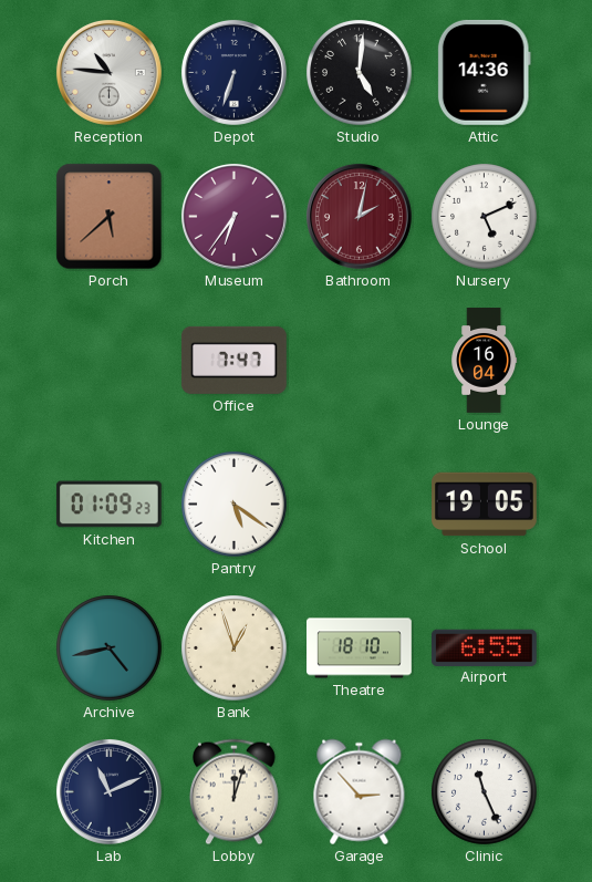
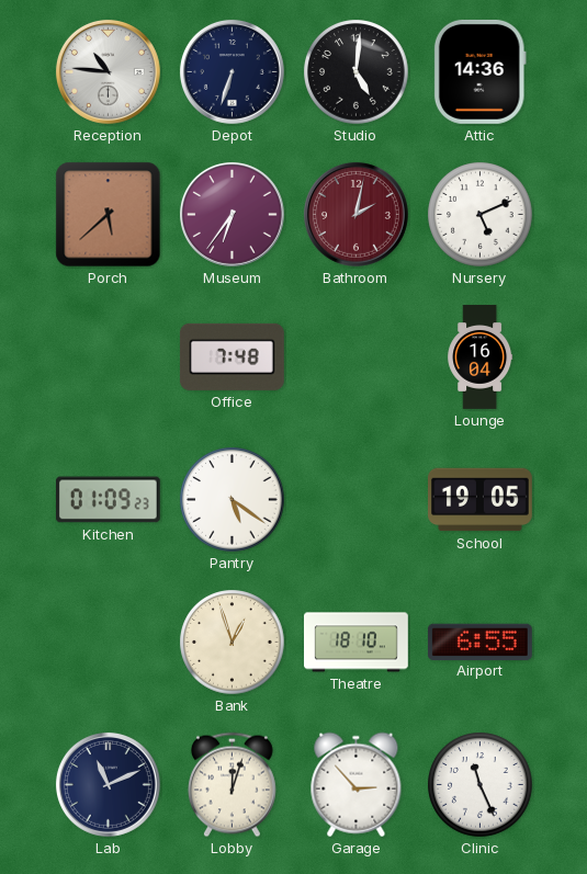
Office: 7:47 -> 7:48
Archive: 4:43 -> none
